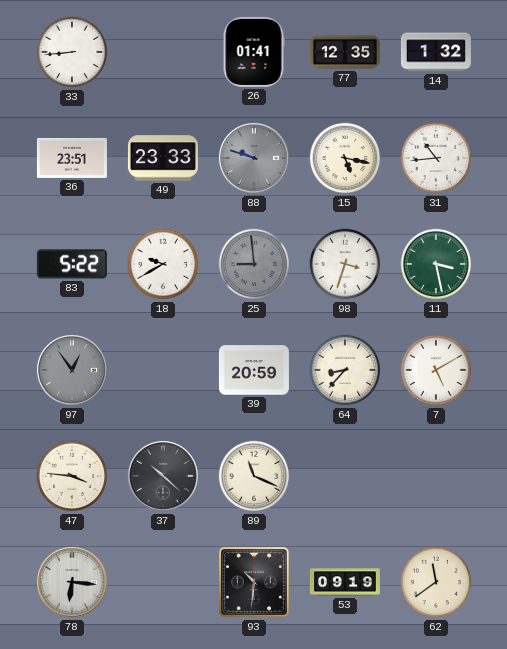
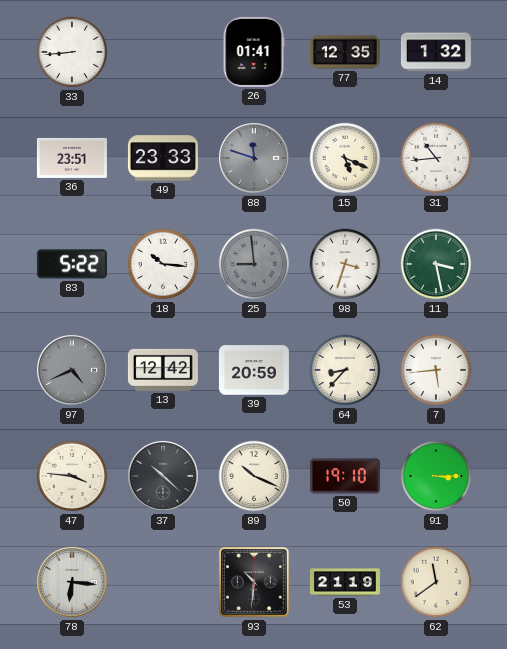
88: 9:48 -> 11:48
15: 5:17 -> 5:19
18: 9:40 -> 10:16
97: 12:54 -> 4:41
13: none -> 12:42
7: 5:10 -> 5:44
89: 11:19 -> 10:19
50: none -> 19:10
91: none -> 3:15
53: 09:19 -> 21:19
